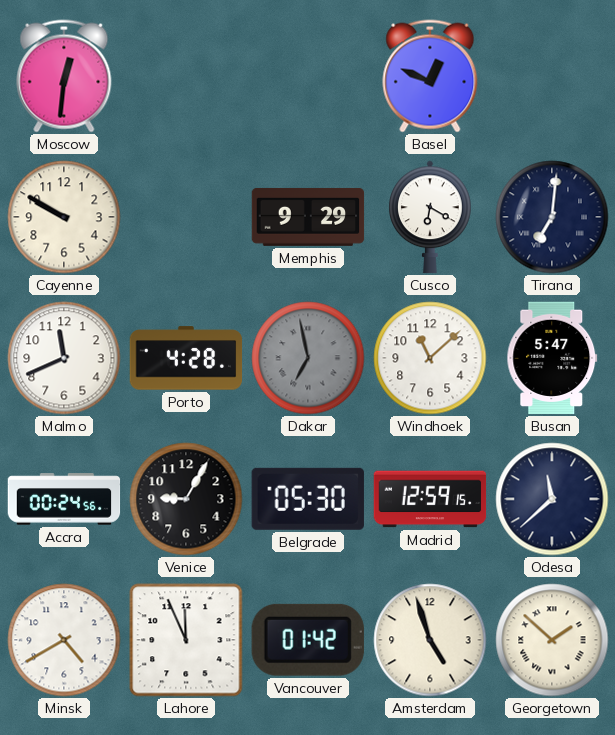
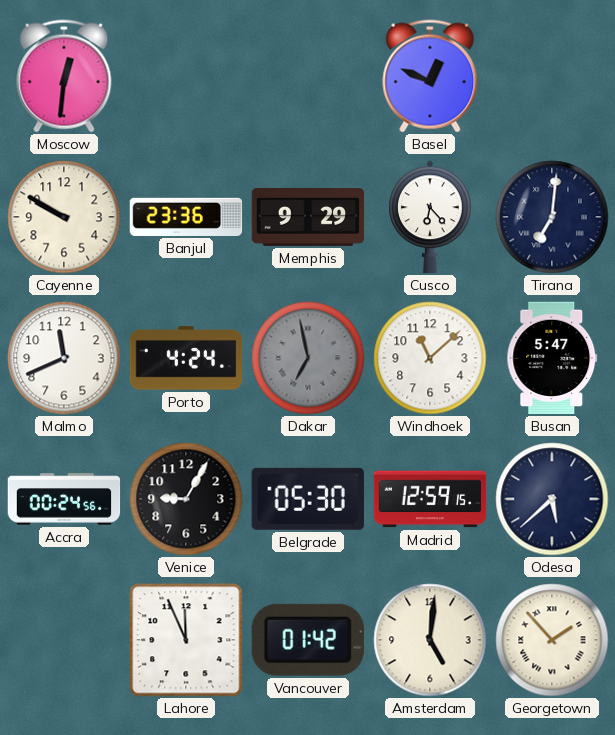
Banjul: none -> 23:36
Cusco: 6:20 -> 6:23
Porto: 4:28 -> 4:24
Odesa: 11:38 -> 5:38
Minsk: 4:40 -> none
Amsterdam: 4:57 -> 5:01
Georgetown: 1:52 -> 1:53
